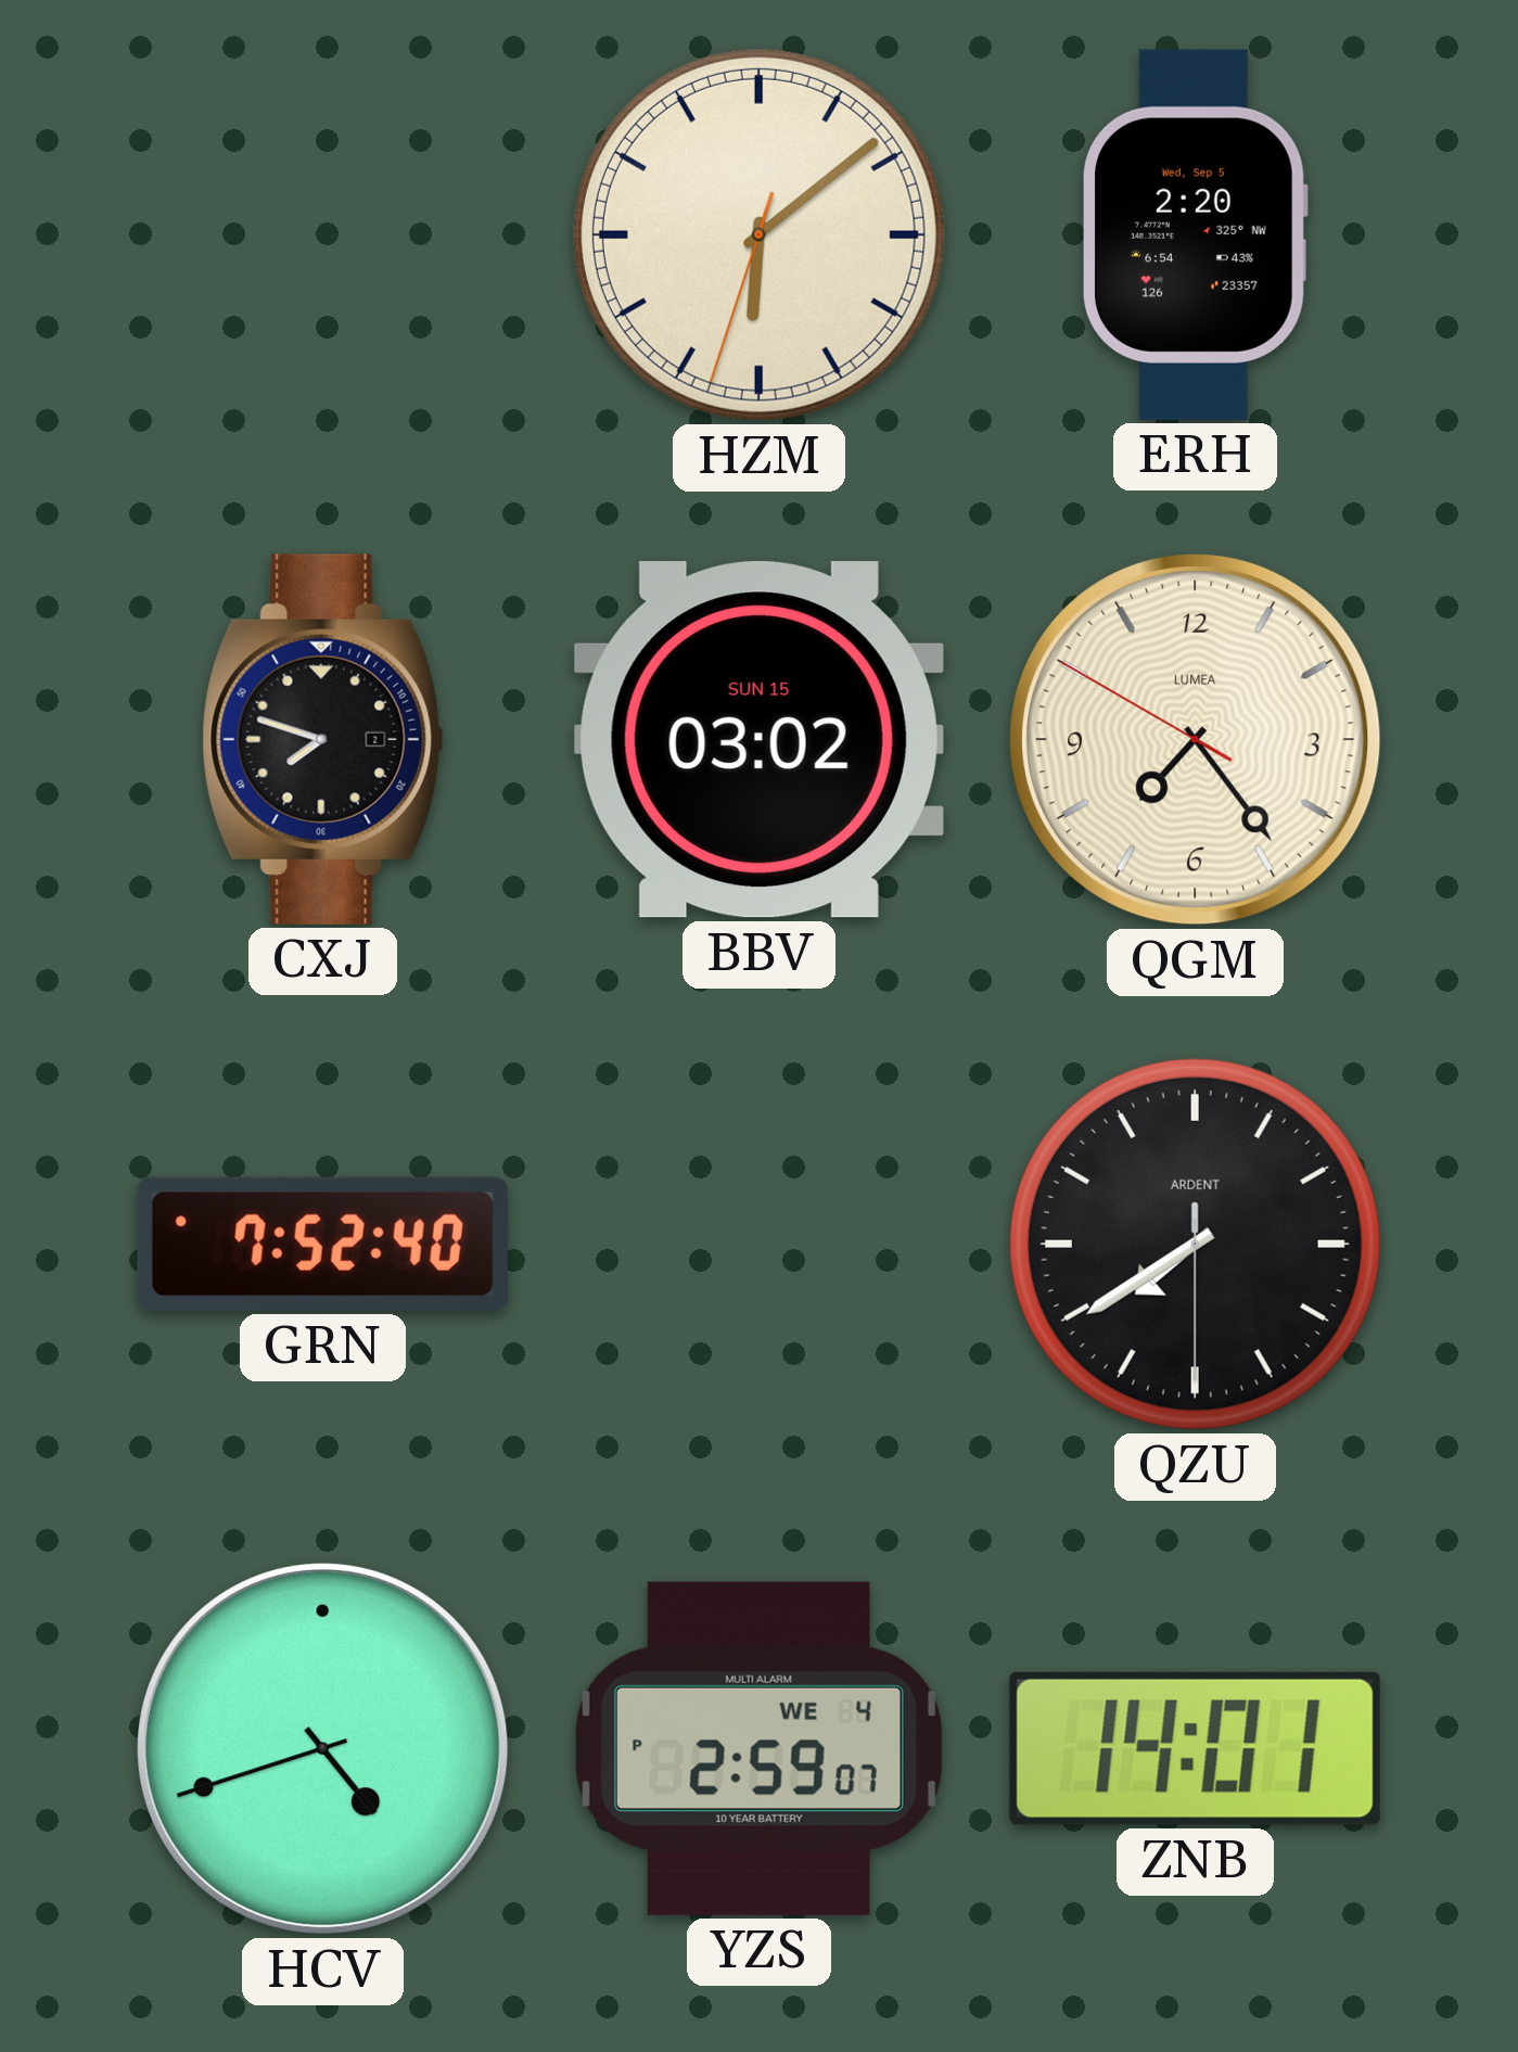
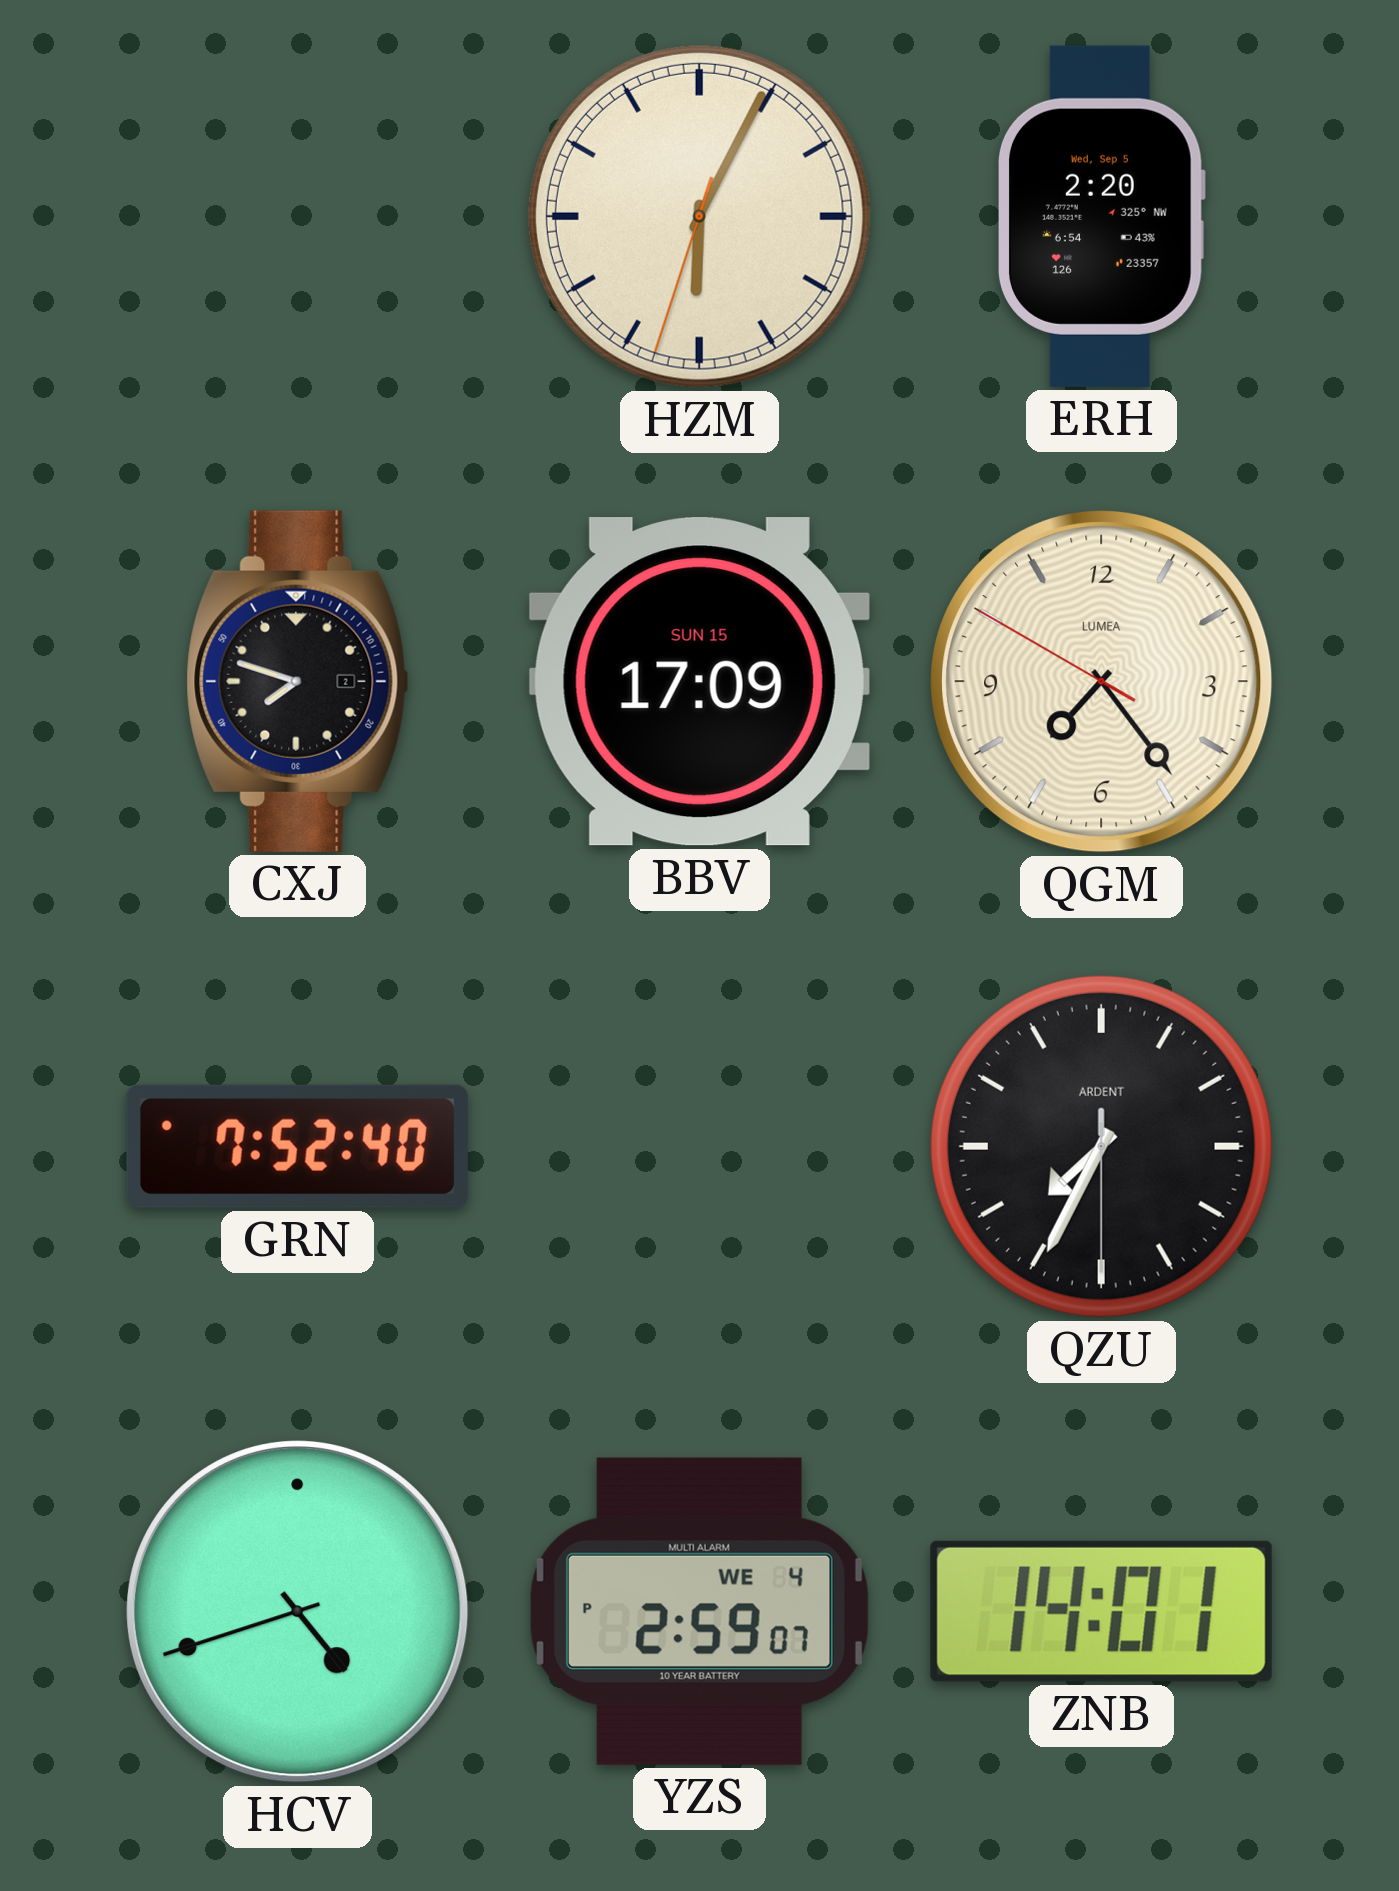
HZM: 6:08 -> 6:04
BBV: 03:02 -> 17:09
QZU: 7:39 -> 7:34
